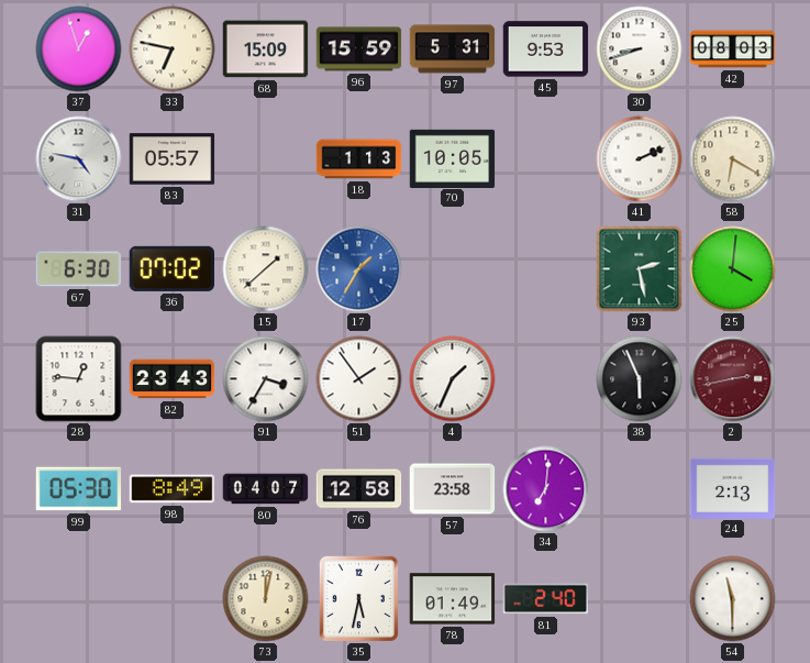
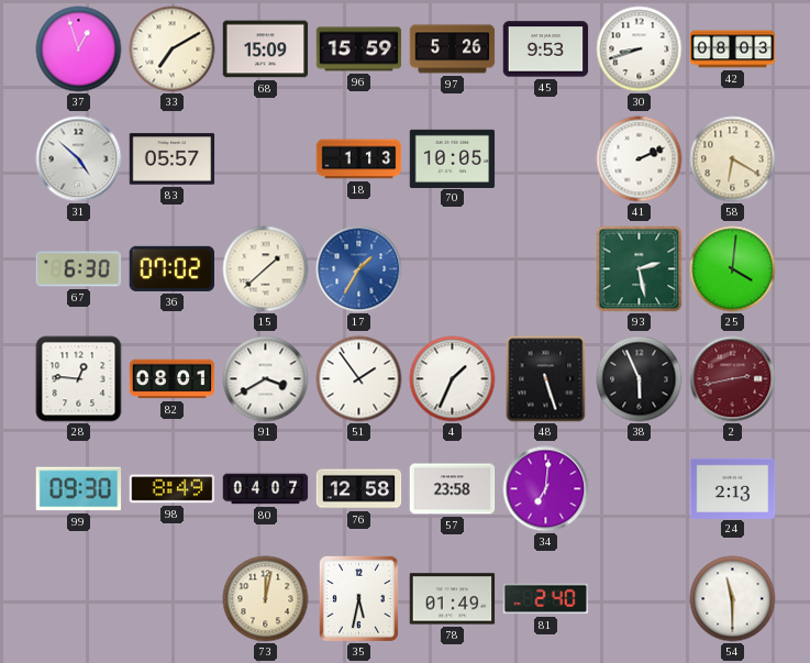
33: 6:47 -> 7:10
97: 5:31 -> 5:26
31: 4:47 -> 4:52
82: 23:43 -> 08:01
91: 3:35 -> 3:40
48: none -> 5:27
99: 05:30 -> 09:30
